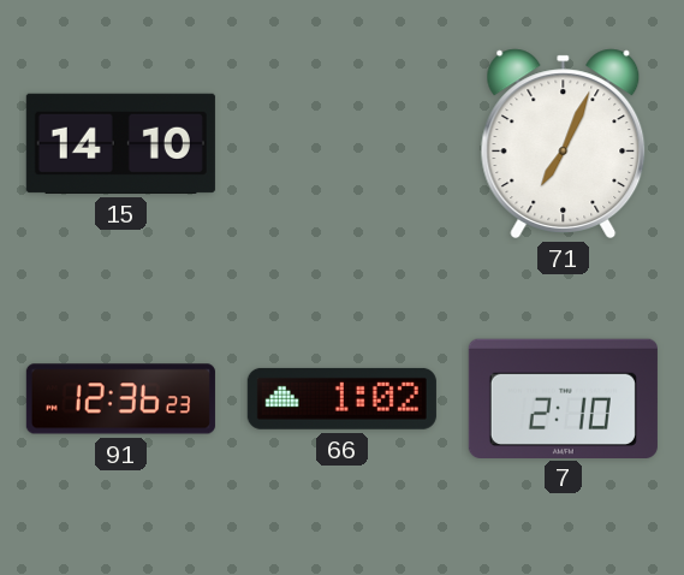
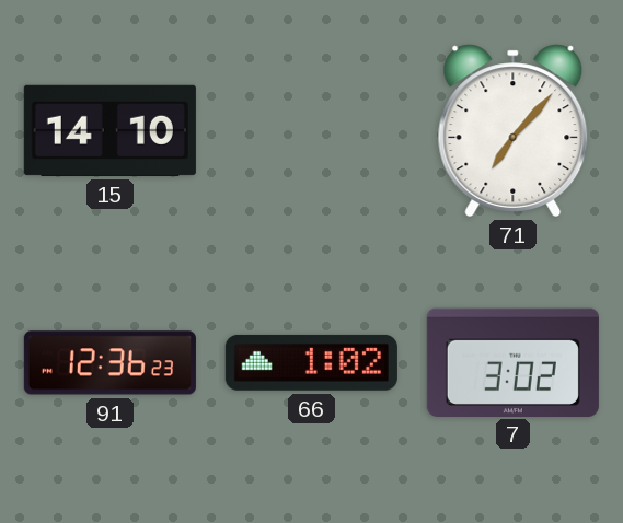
71: 7:04 -> 7:07
7: 2:10 -> 3:02
